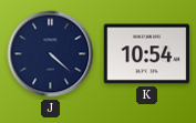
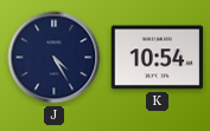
J: 4:22 -> 4:25
